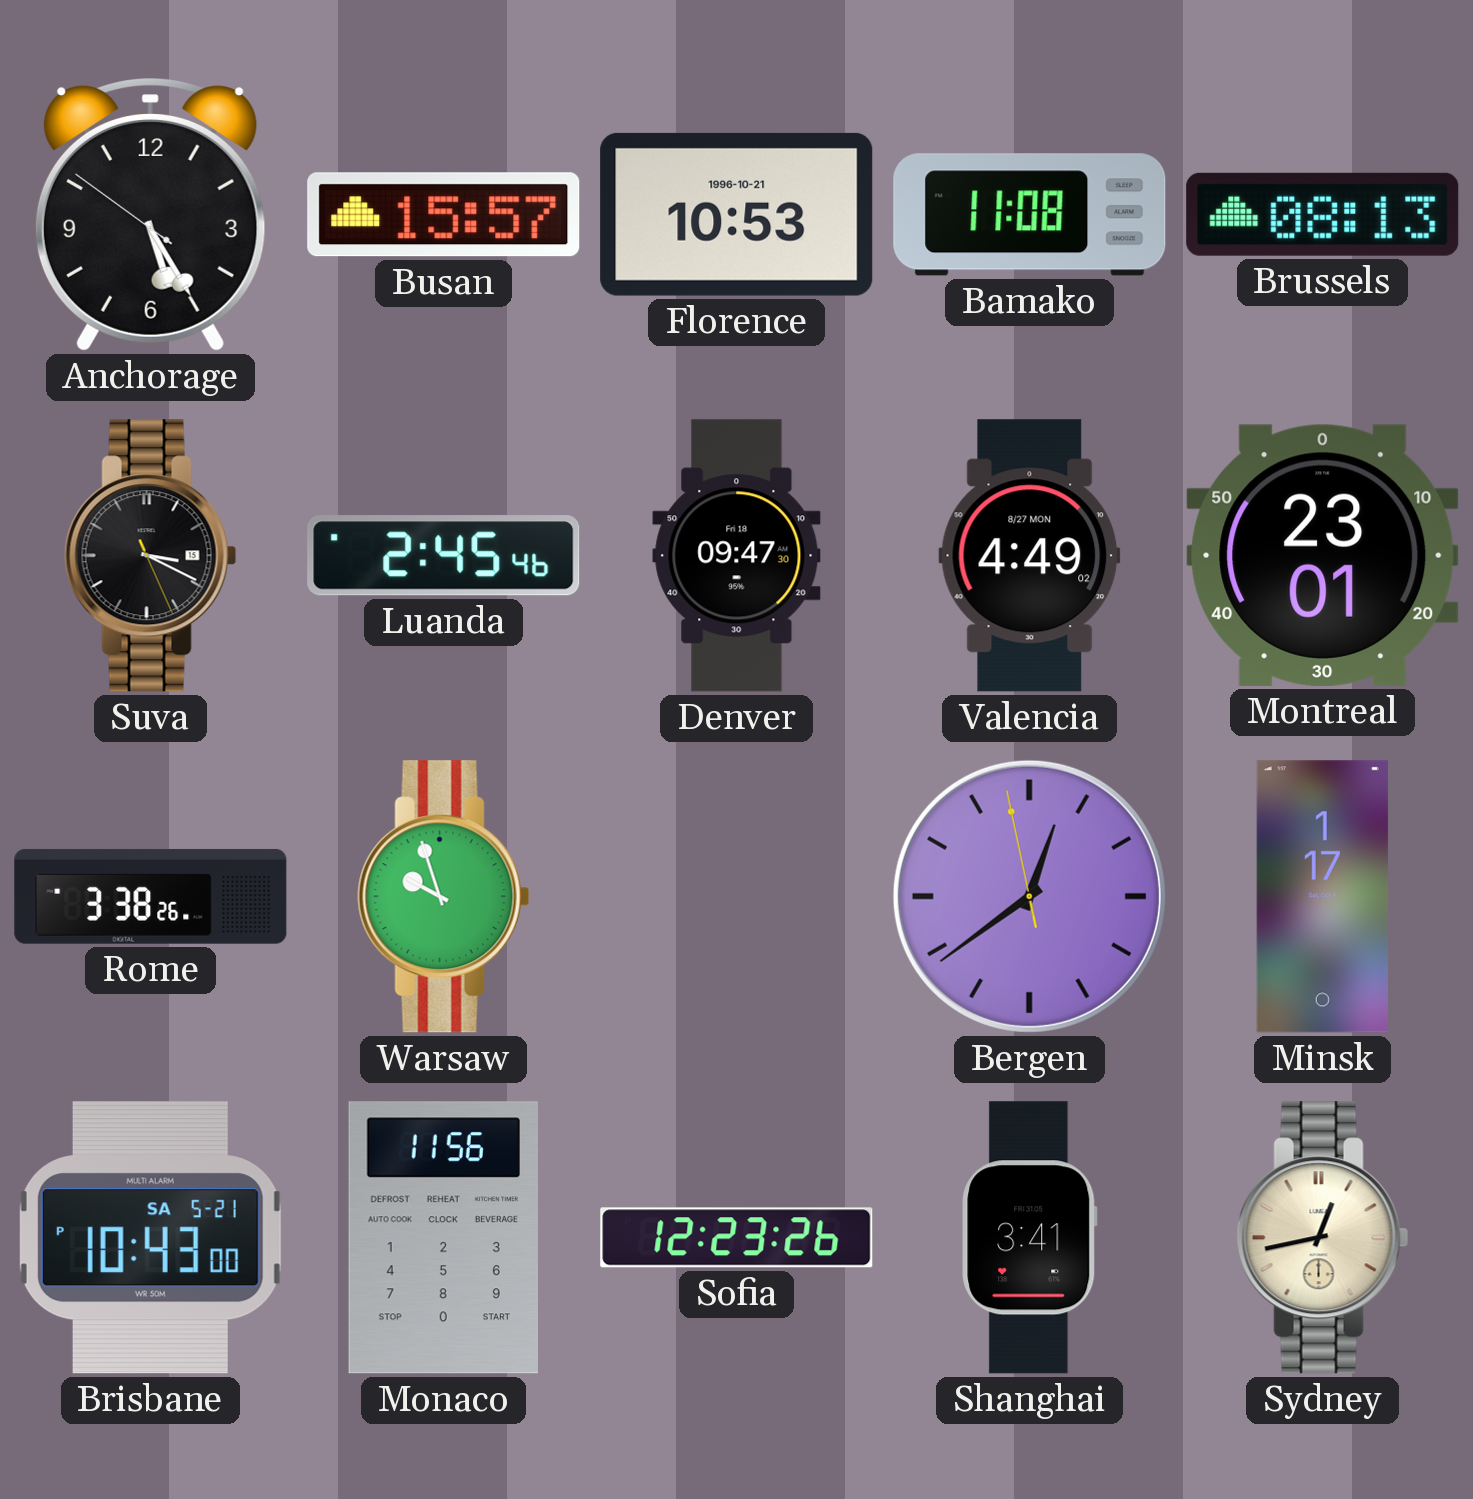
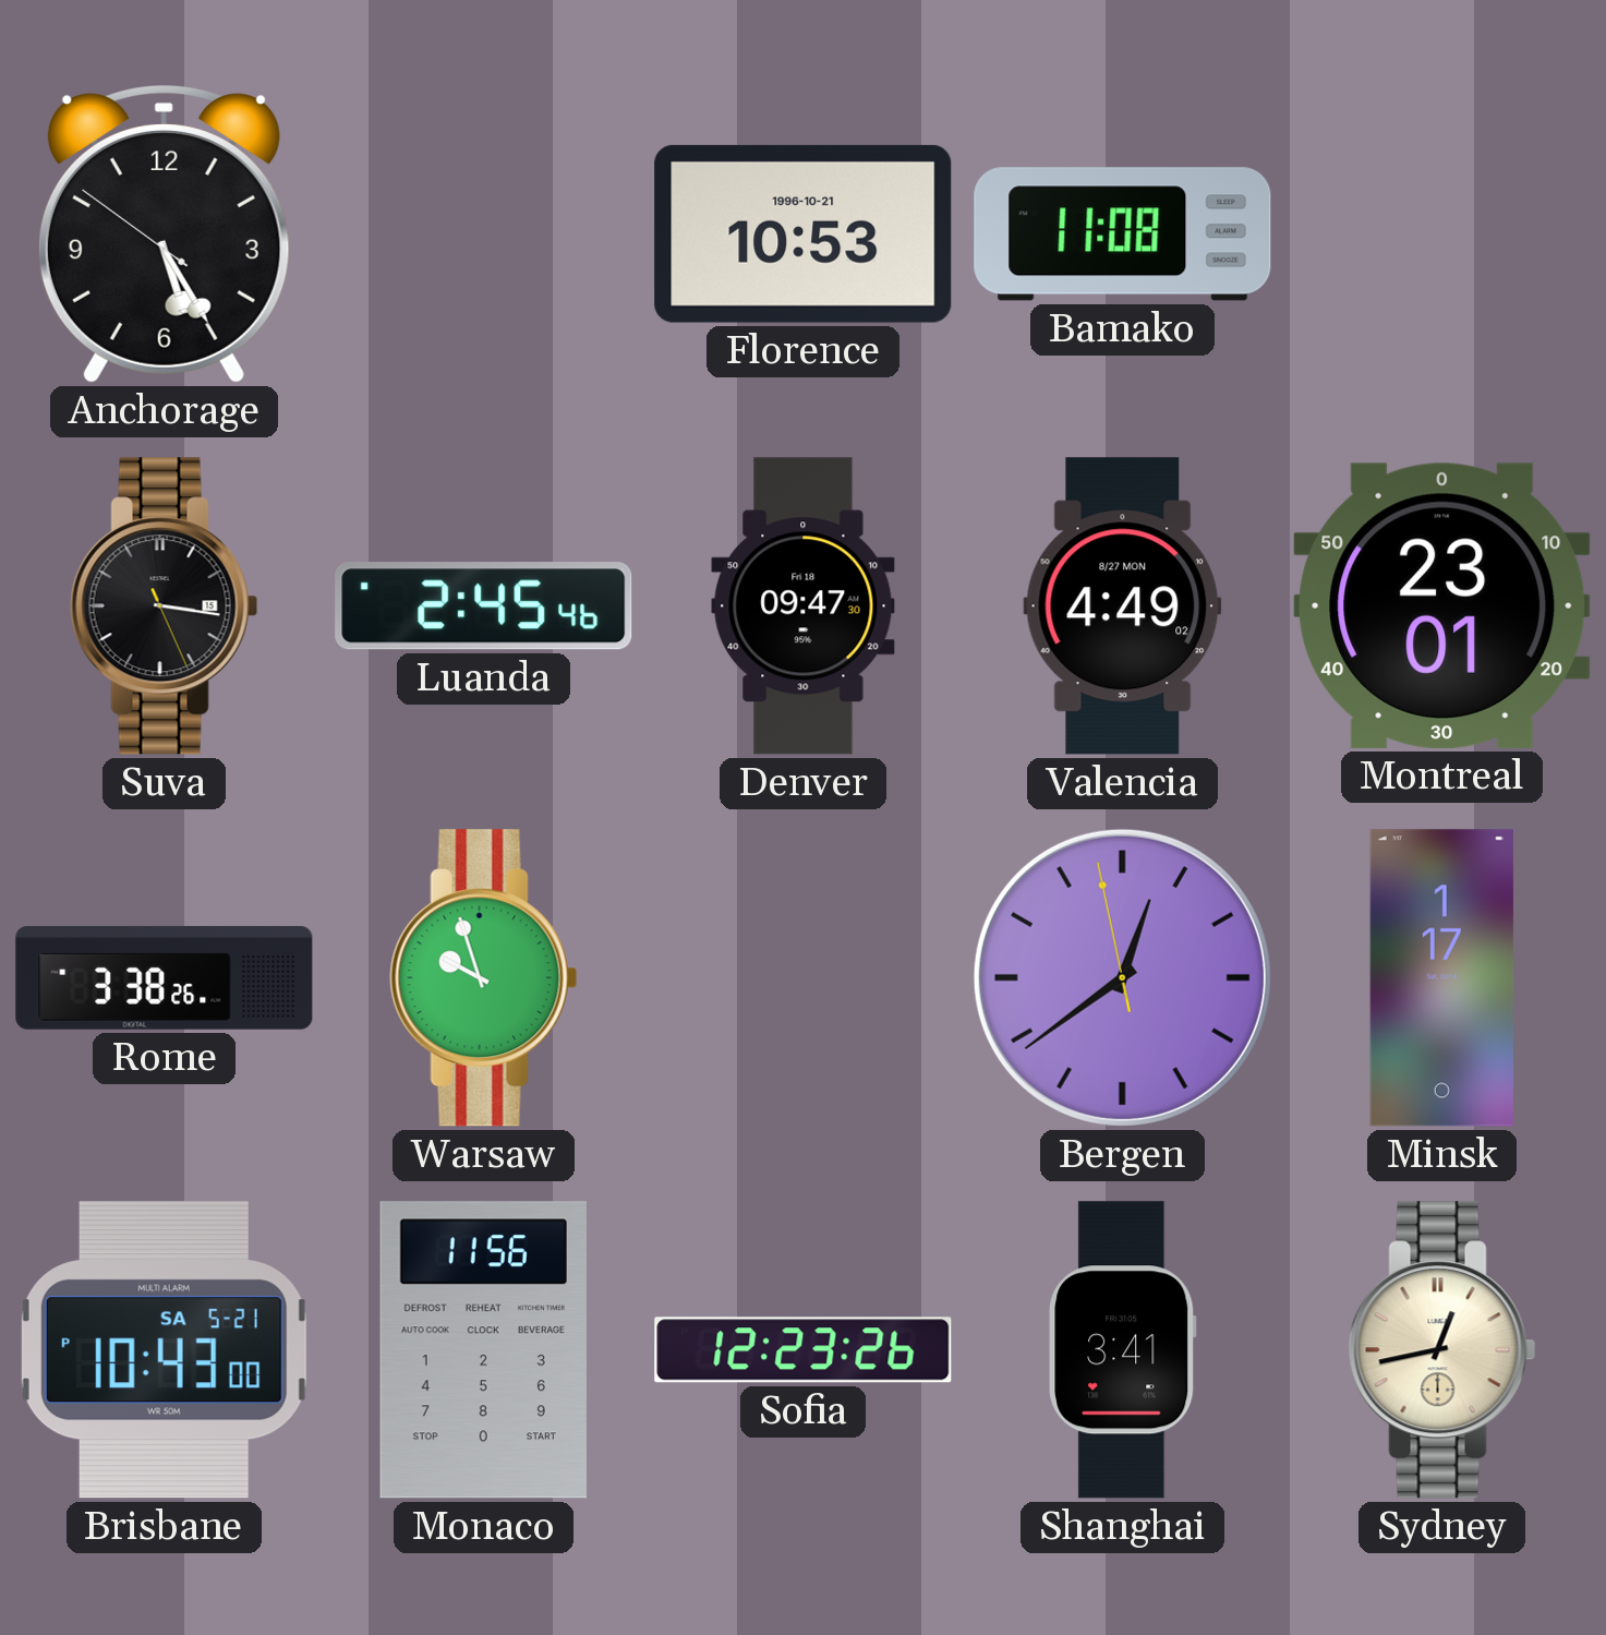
Busan: 15:57 -> none
Brussels: 08:13 -> none
Suva: 3:19 -> 3:16
